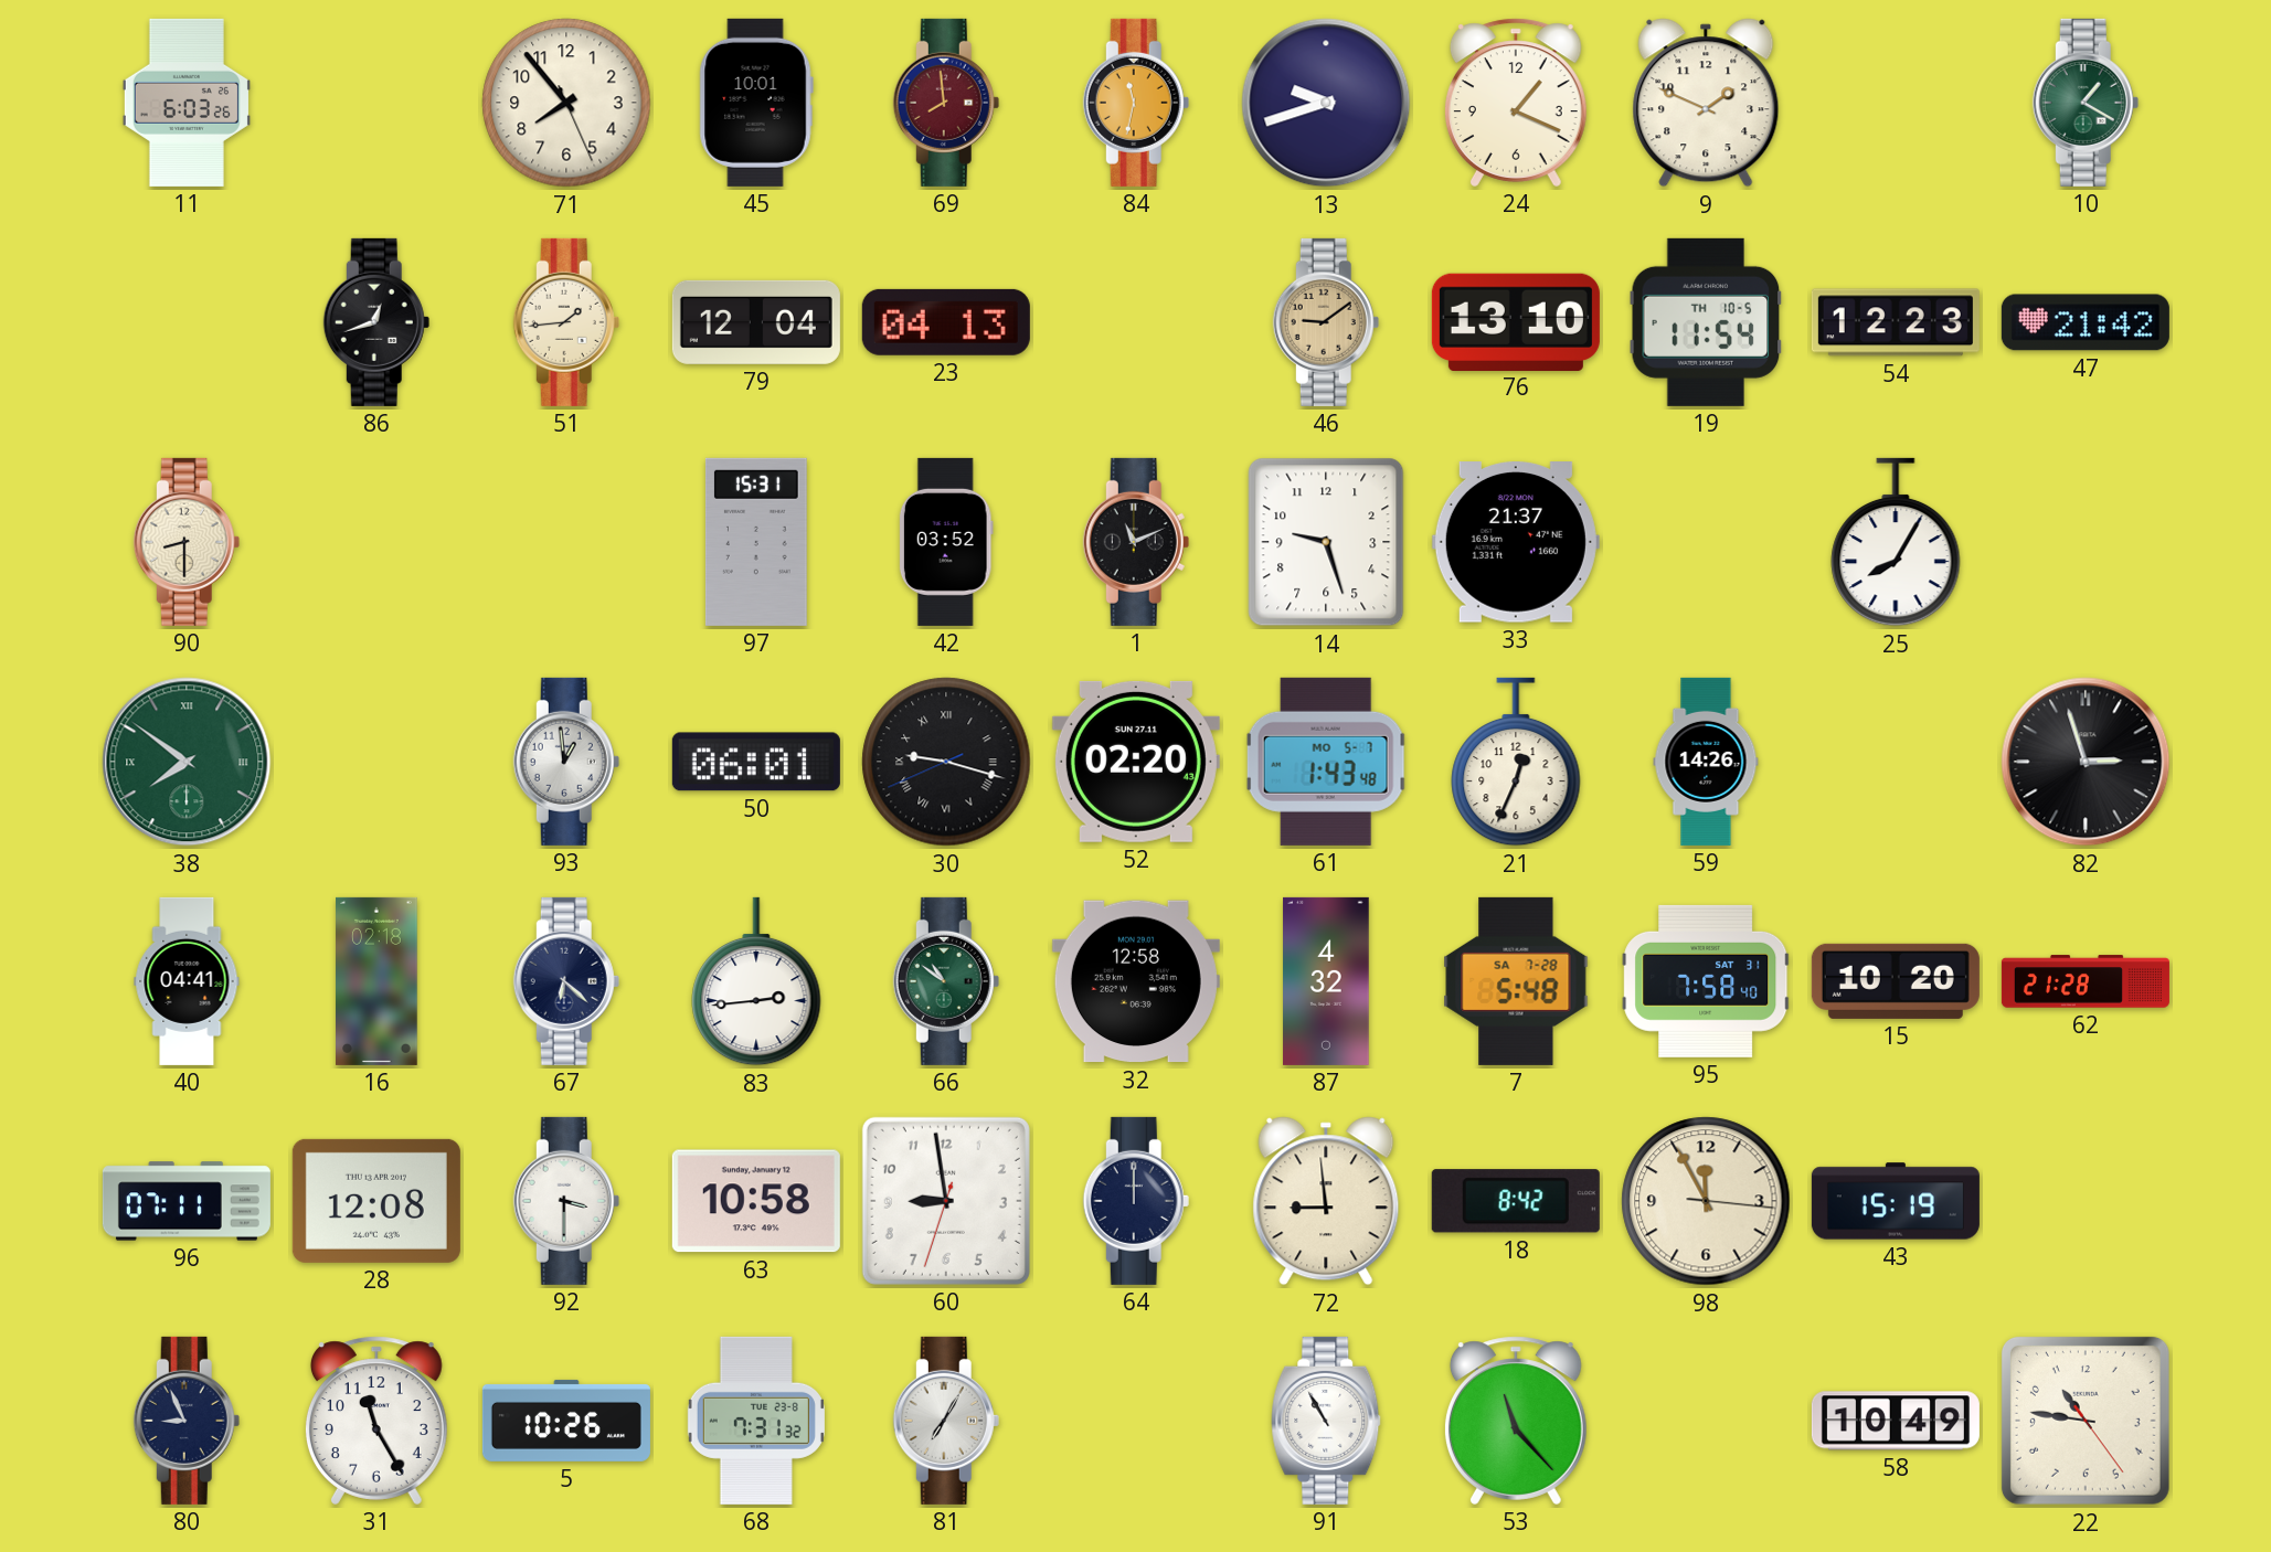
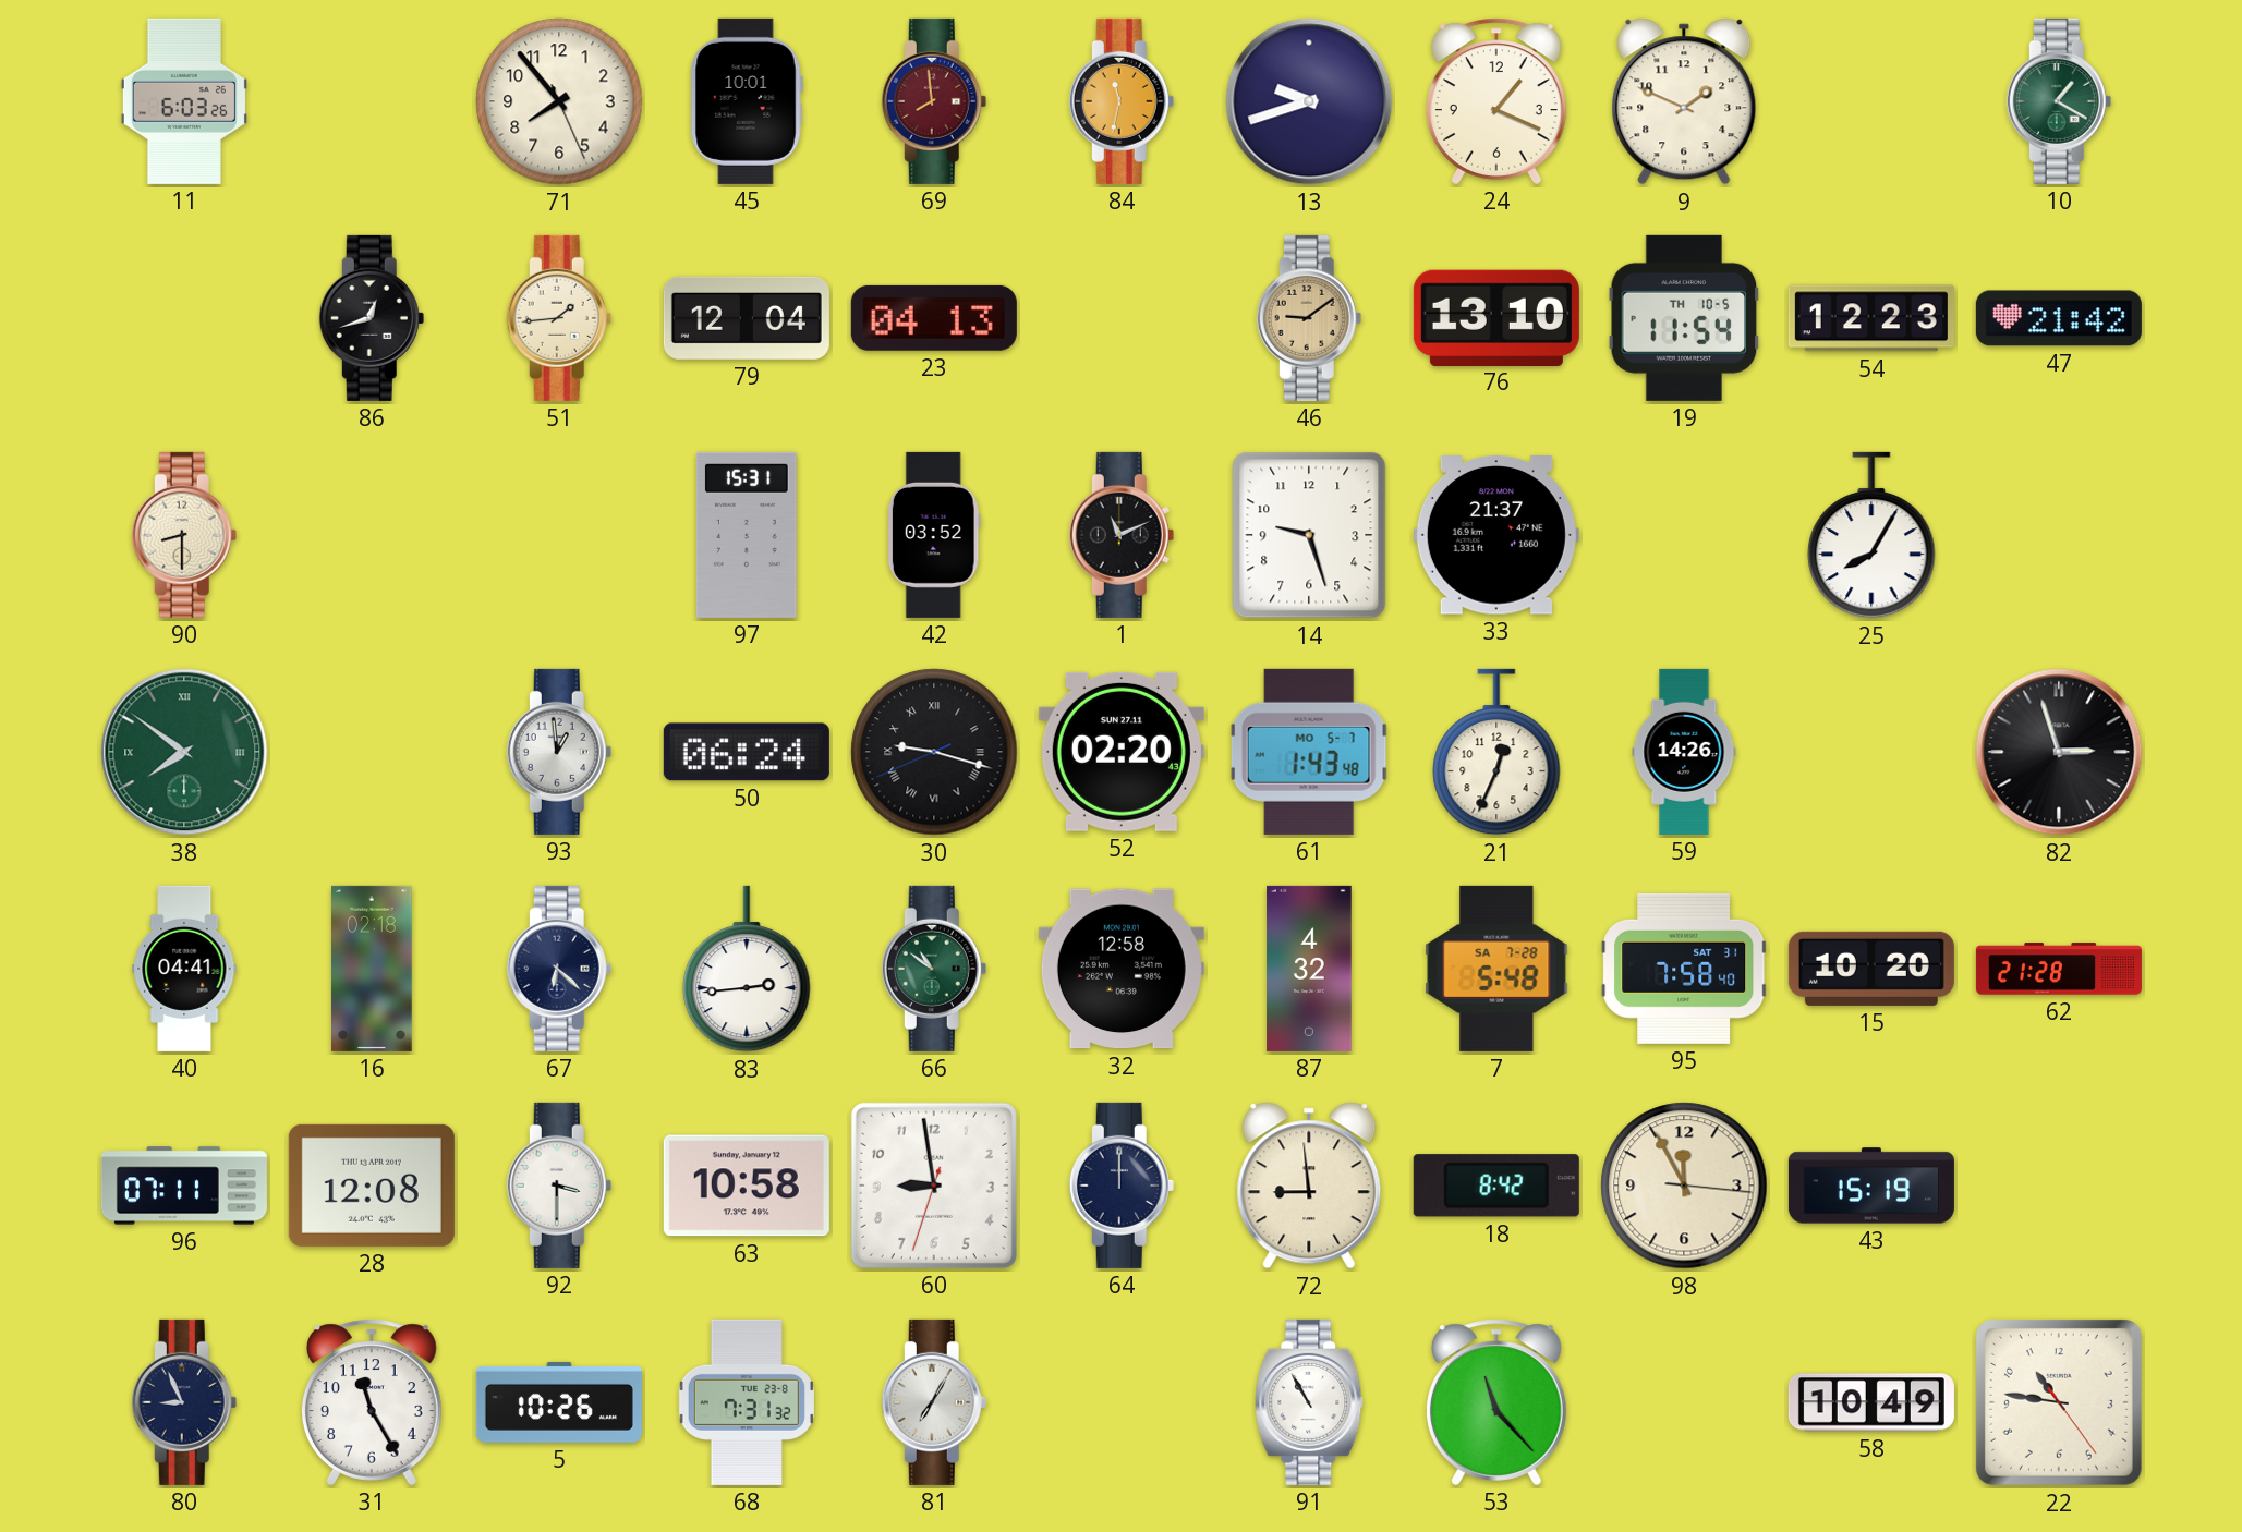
50: 06:01 -> 06:24
